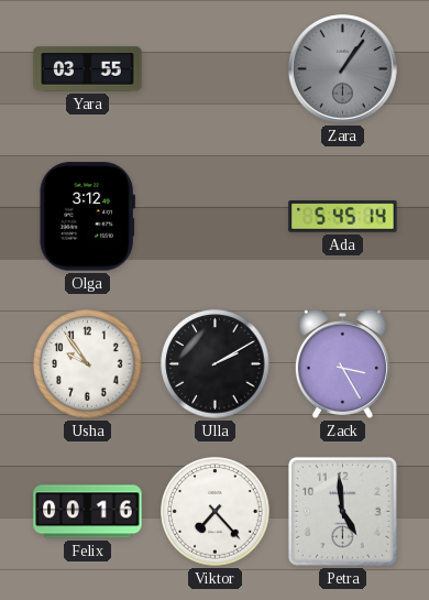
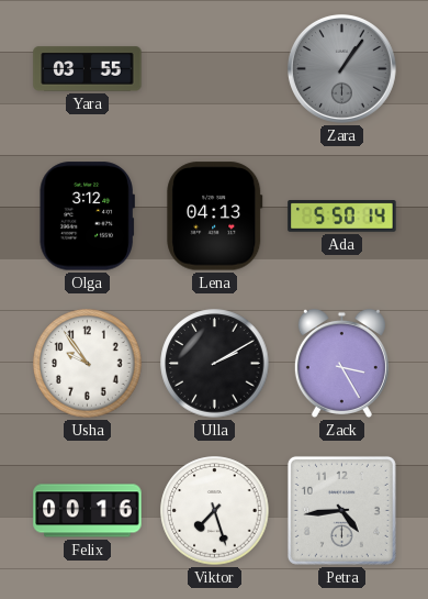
Lena: none -> 04:13
Ada: 5:45 -> 5:50
Viktor: 7:23 -> 7:27
Petra: 4:59 -> 4:44
